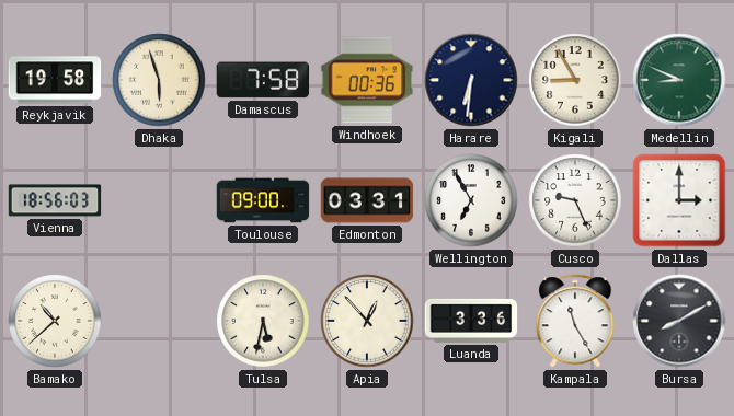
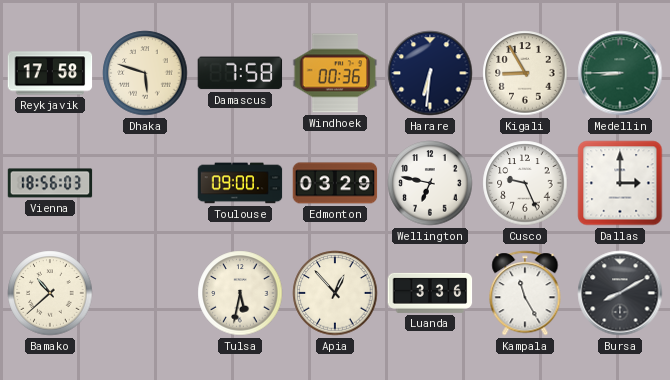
Reykjavik: 19:58 -> 17:58
Dhaka: 5:57 -> 5:48
Medellin: 8:49 -> 8:45
Edmonton: 03:31 -> 03:29
Wellington: 6:55 -> 6:47
